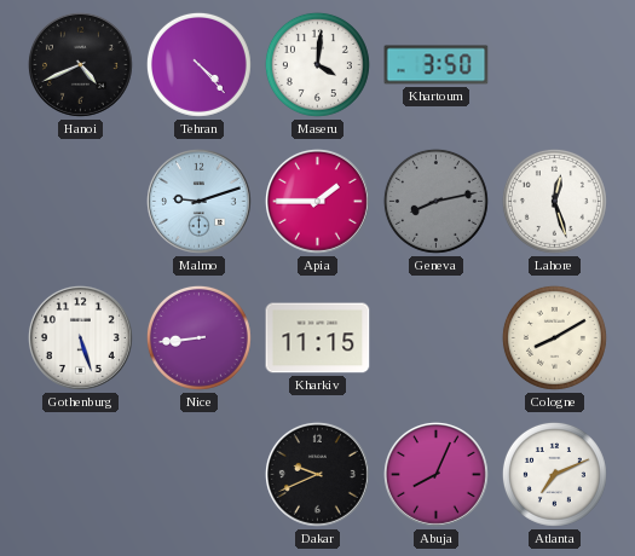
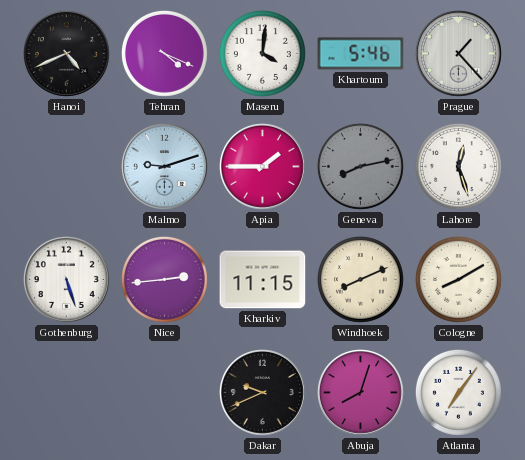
Tehran: 4:23 -> 4:19
Khartoum: 3:50 -> 5:46
Prague: none -> 1:23
Nice: 8:44 -> 2:44
Windhoek: none -> 8:11
Abuja: 8:04 -> 8:03
Atlanta: 7:11 -> 7:06
